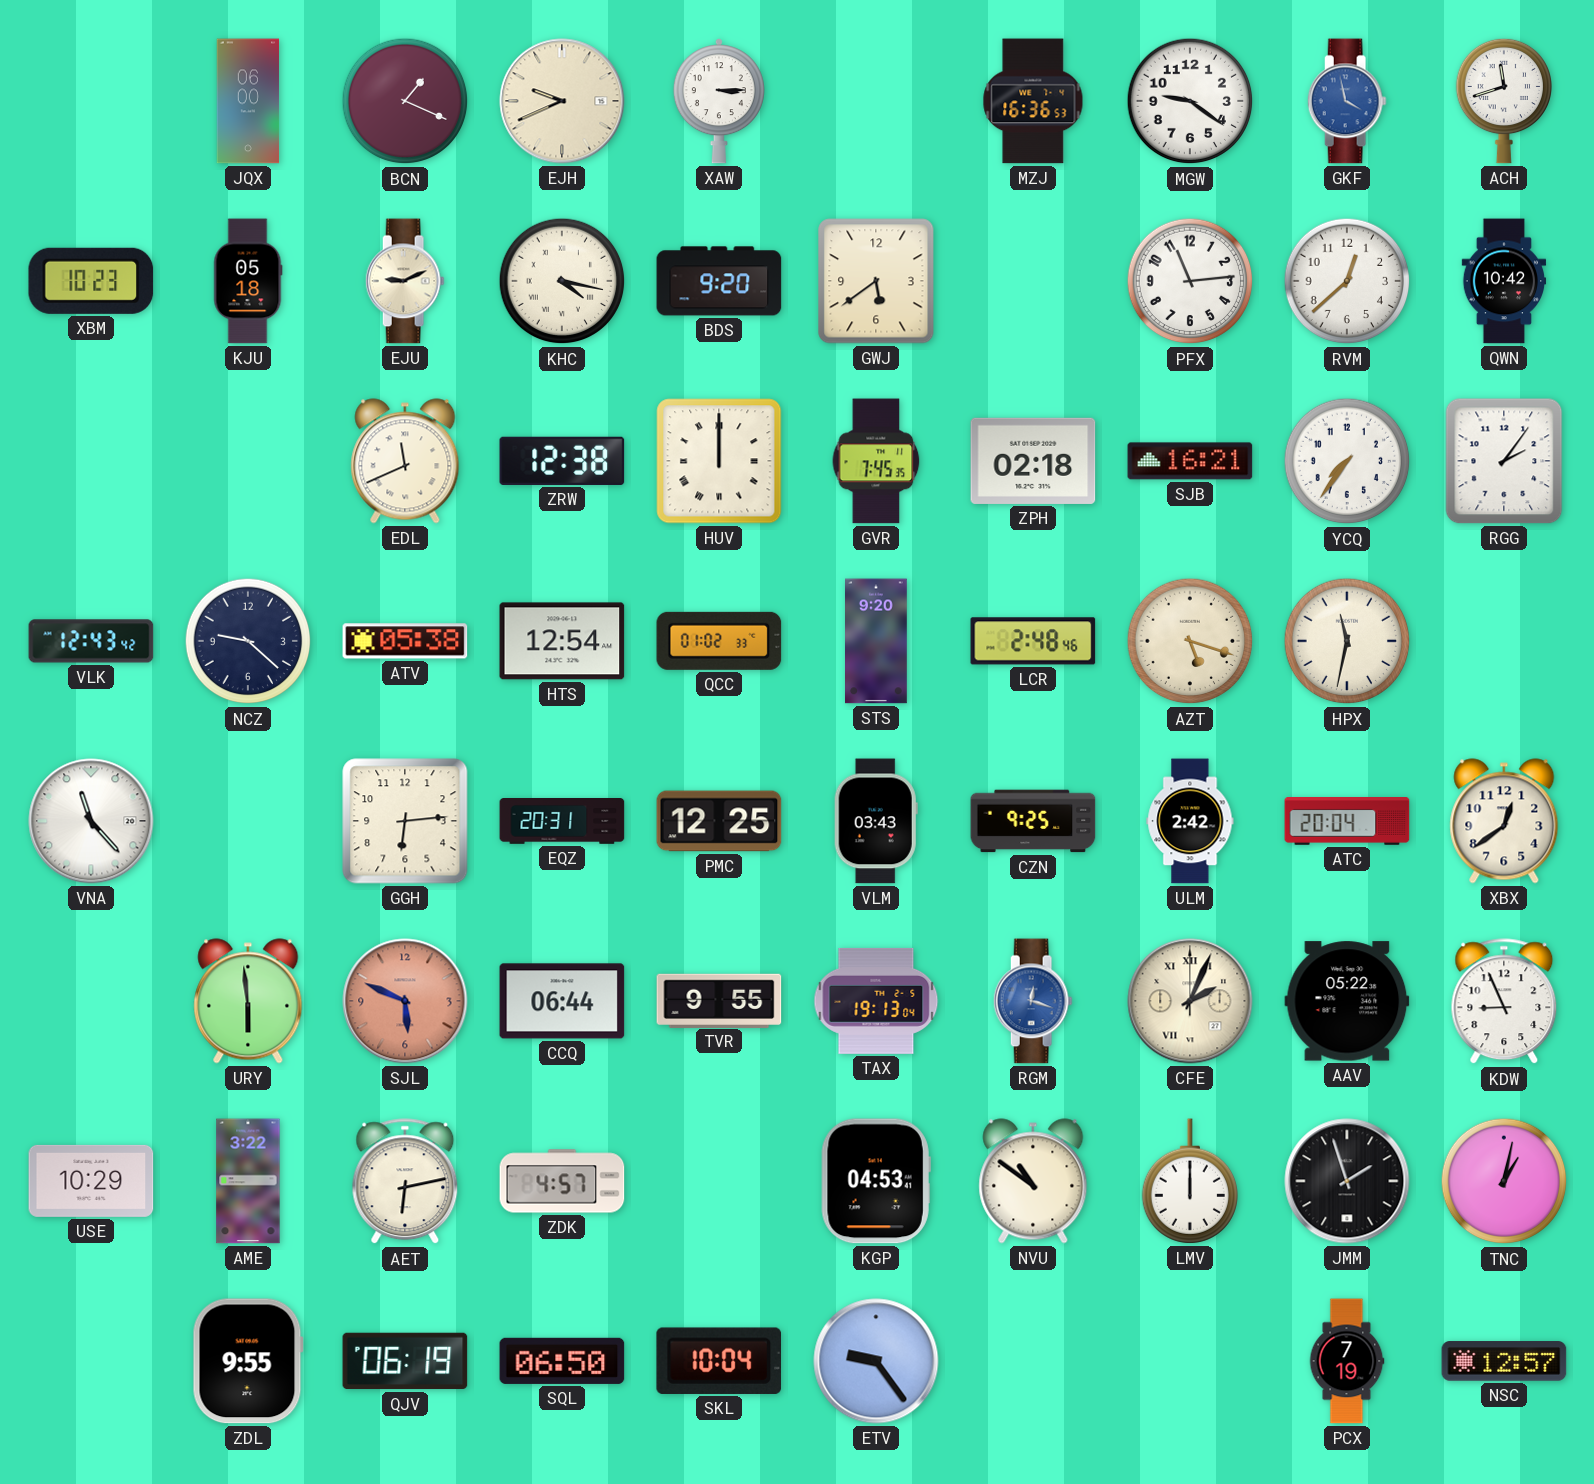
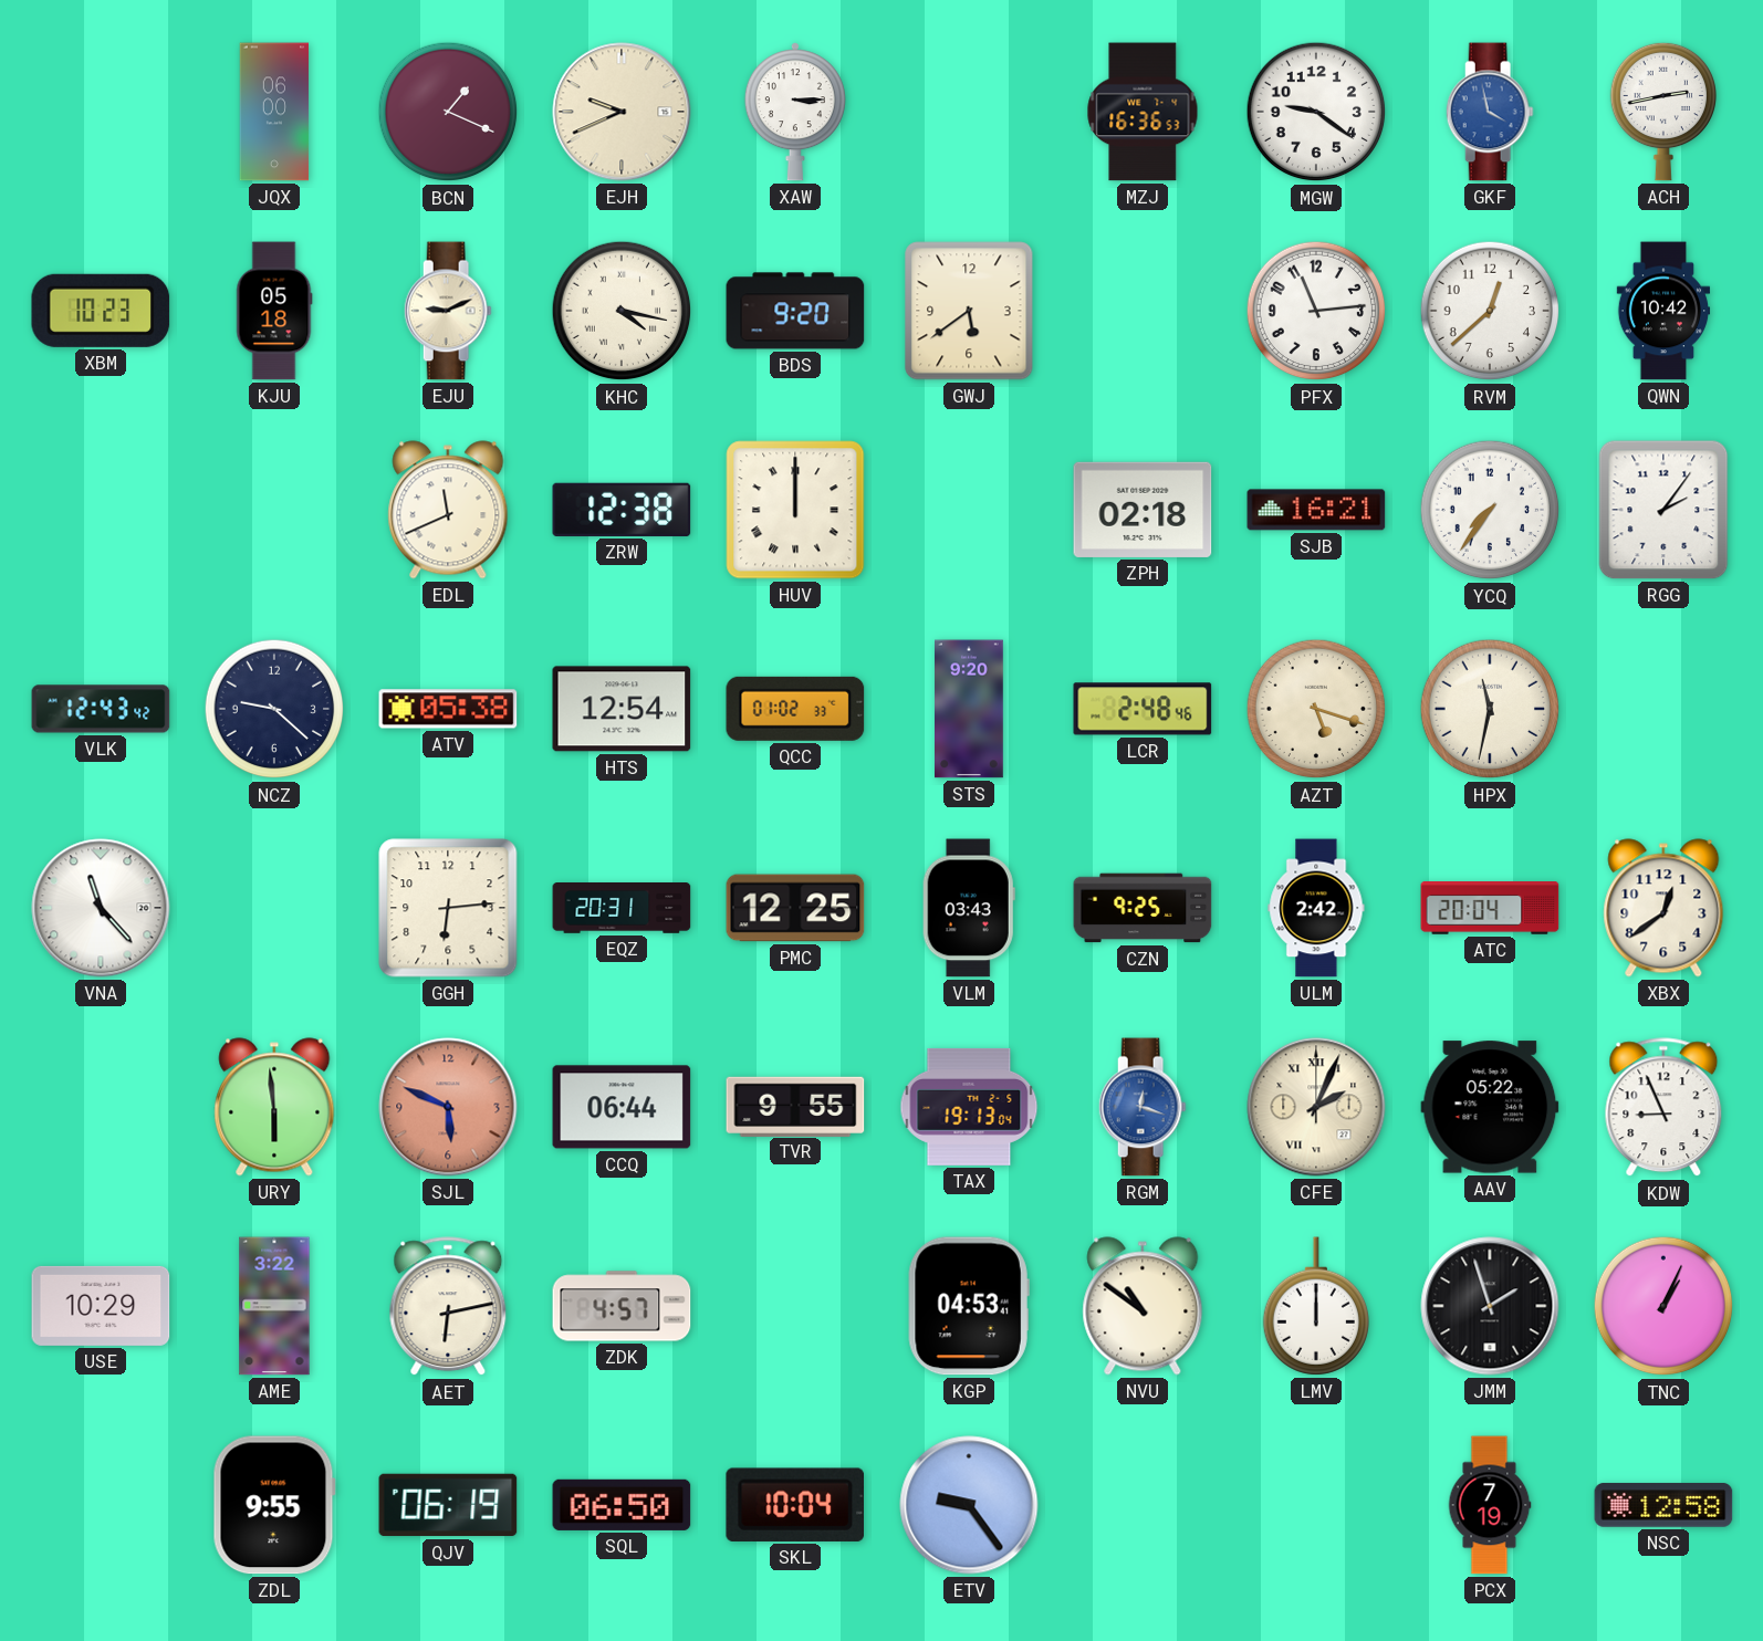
ACH: 11:42 -> 2:43
GVR: 7:45 -> none
TNC: 1:02 -> 1:04
NSC: 12:57 -> 12:58
